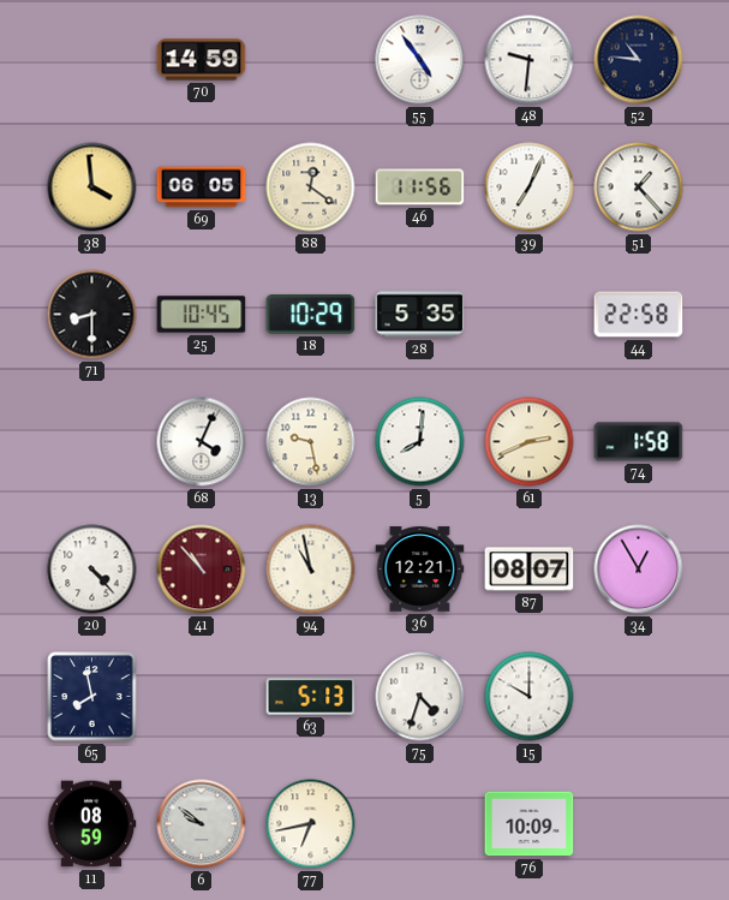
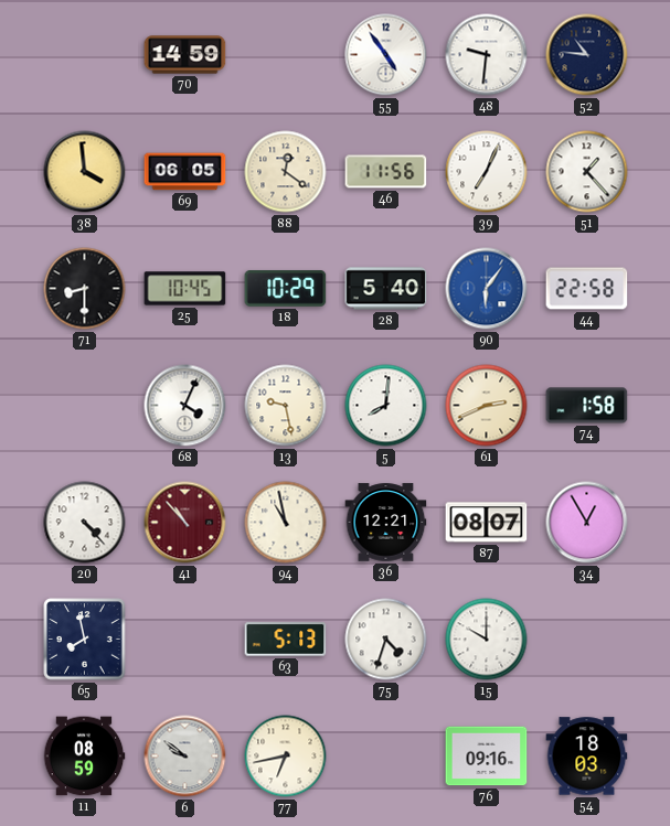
28: 5:35 -> 5:40
90: none -> 6:06
76: 10:09 -> 09:16
54: none -> 18:03
